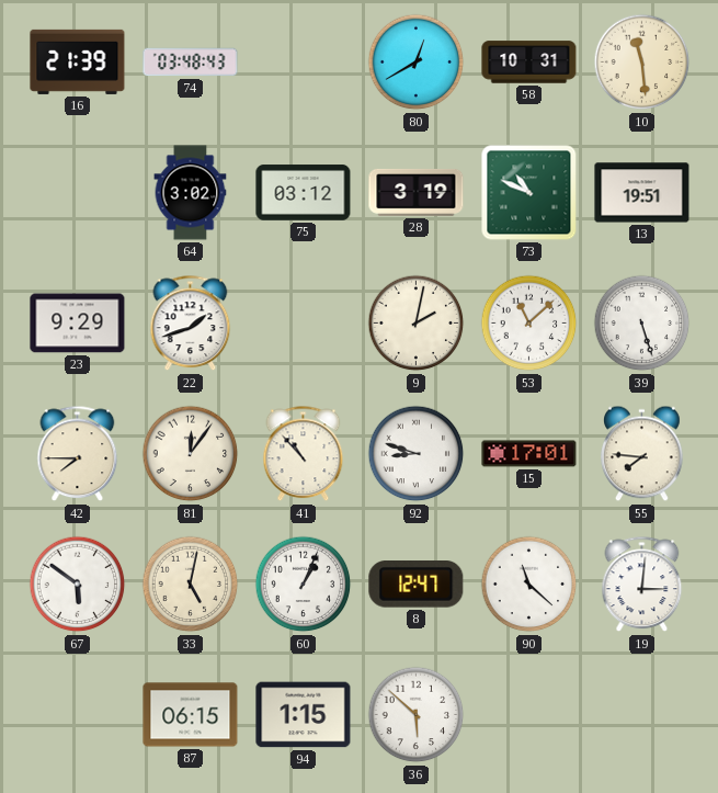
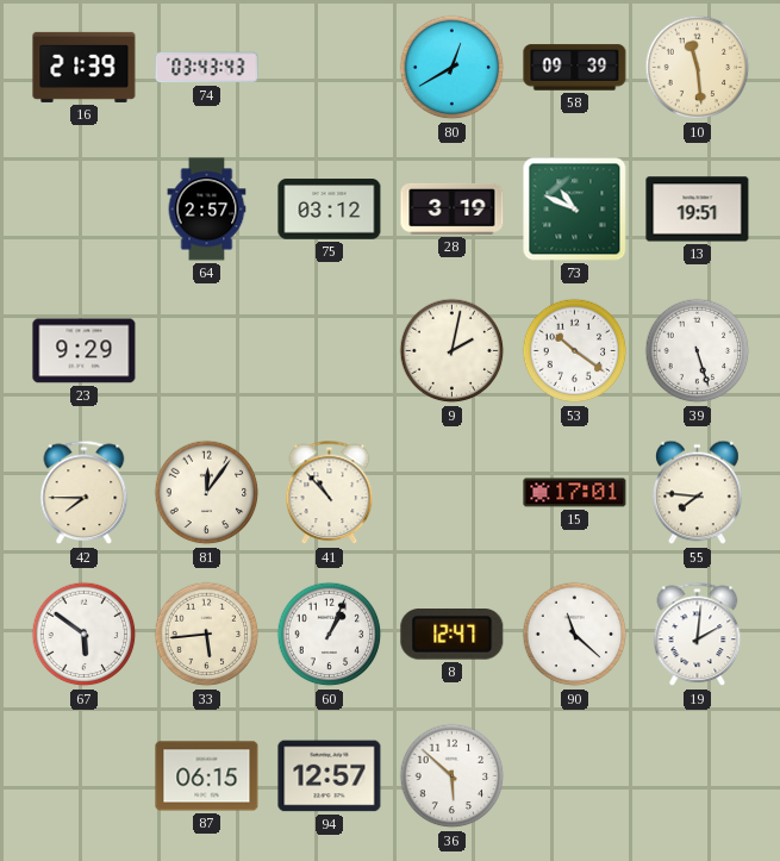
74: 03:48 -> 03:43
58: 10:31 -> 09:39
64: 3:02 -> 2:57
22: 1:42 -> none
53: 11:08 -> 10:21
92: 8:48 -> none
33: 5:02 -> 5:44
19: 3:01 -> 2:01
94: 1:15 -> 12:57
